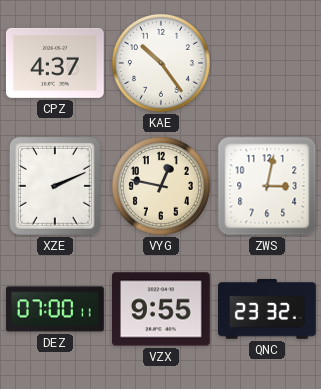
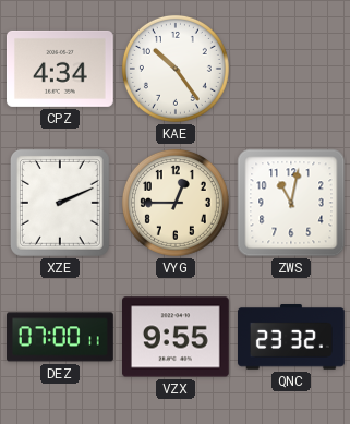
CPZ: 4:37 -> 4:34
VYG: 12:47 -> 12:45
ZWS: 3:02 -> 11:02
